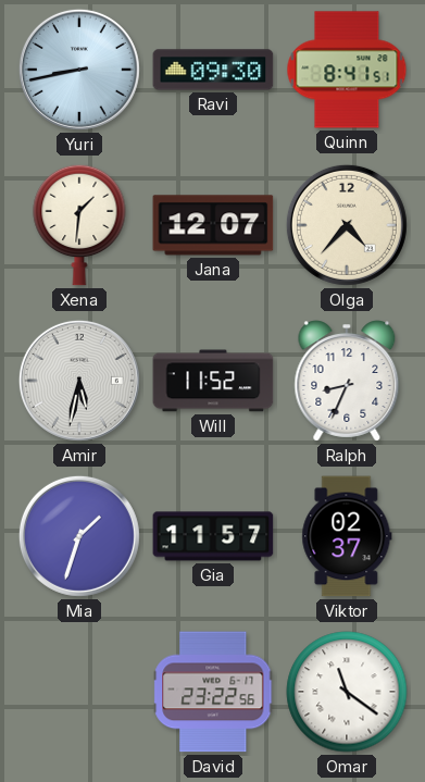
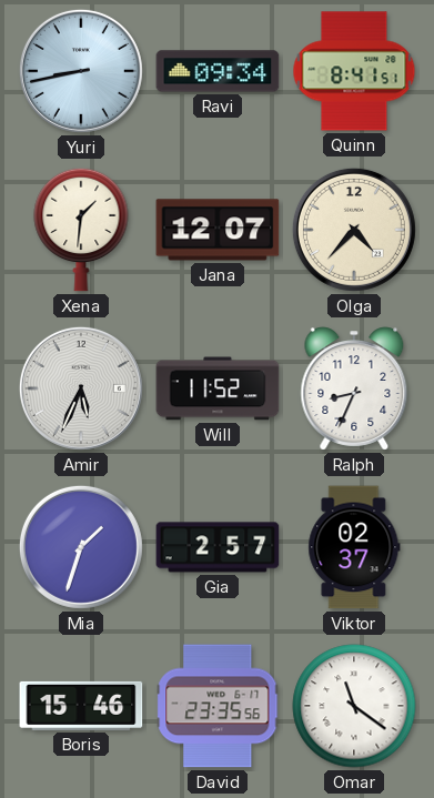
Ravi: 09:30 -> 09:34
Amir: 5:32 -> 5:34
Gia: 11:57 -> 2:57
Boris: none -> 15:46
David: 23:22 -> 23:35
